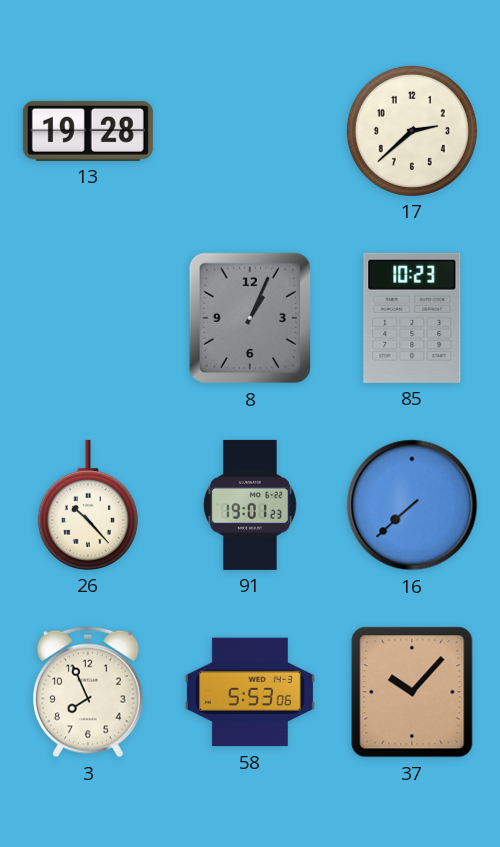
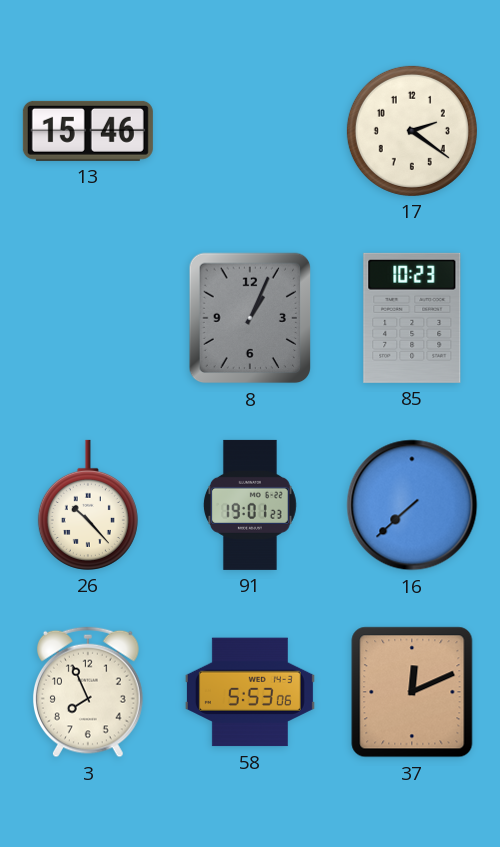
13: 19:28 -> 15:46
17: 2:38 -> 2:21
37: 10:07 -> 12:11
